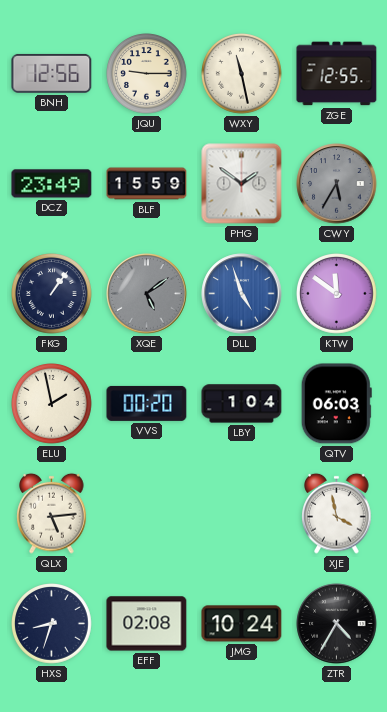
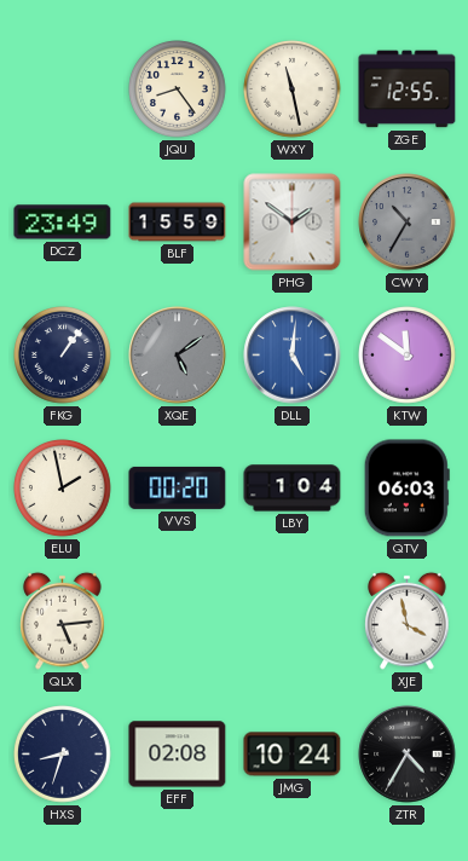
BNH: 12:56 -> none
JQU: 9:15 -> 8:24
CWY: 5:35 -> 10:35
DLL: 4:57 -> 5:01
